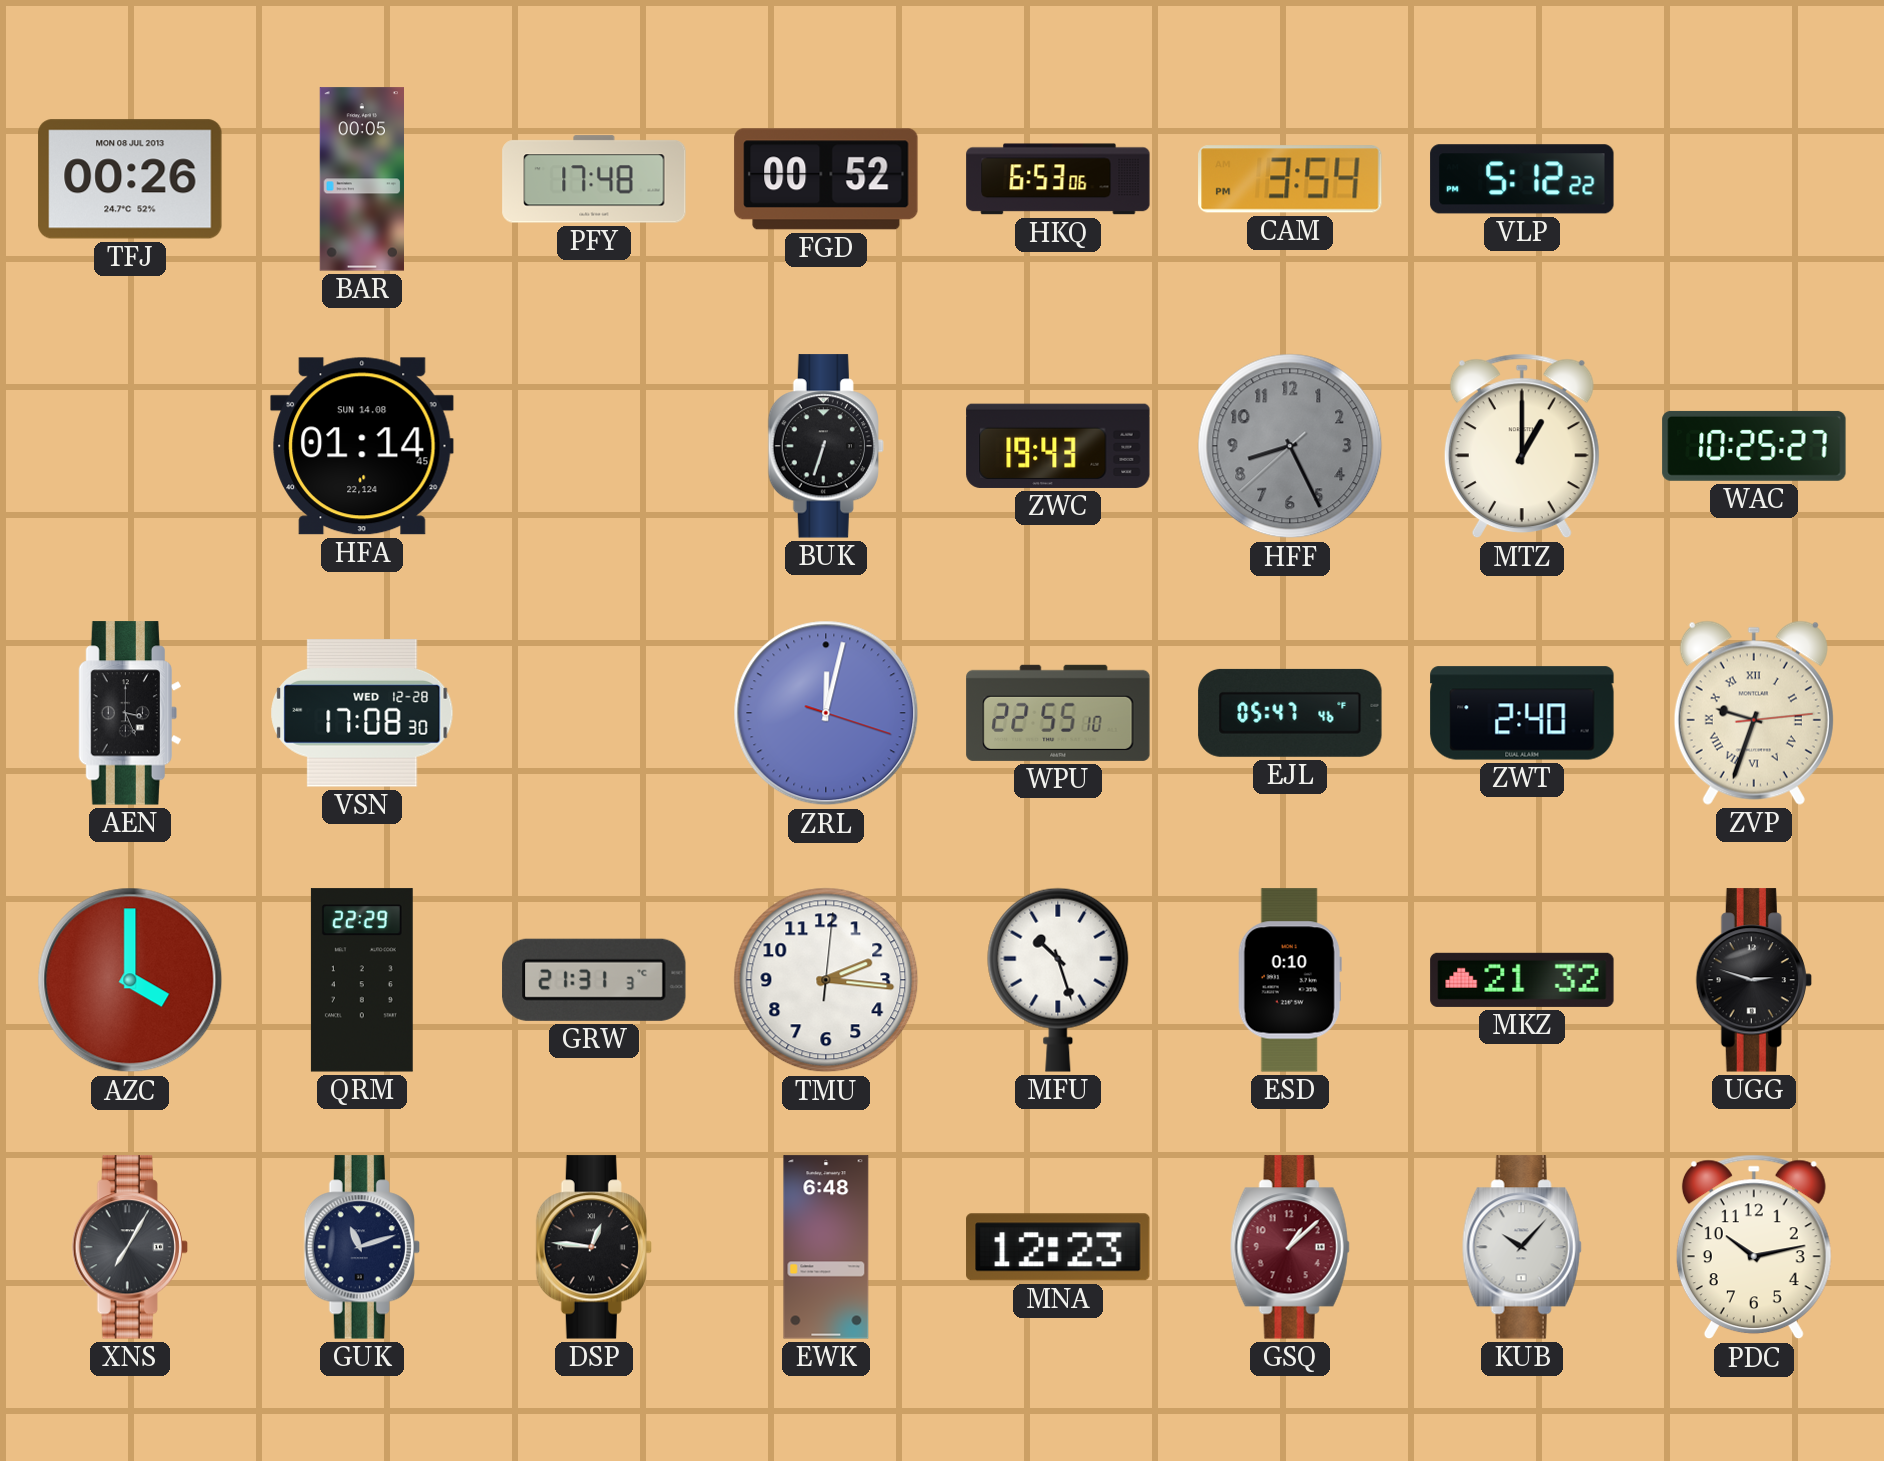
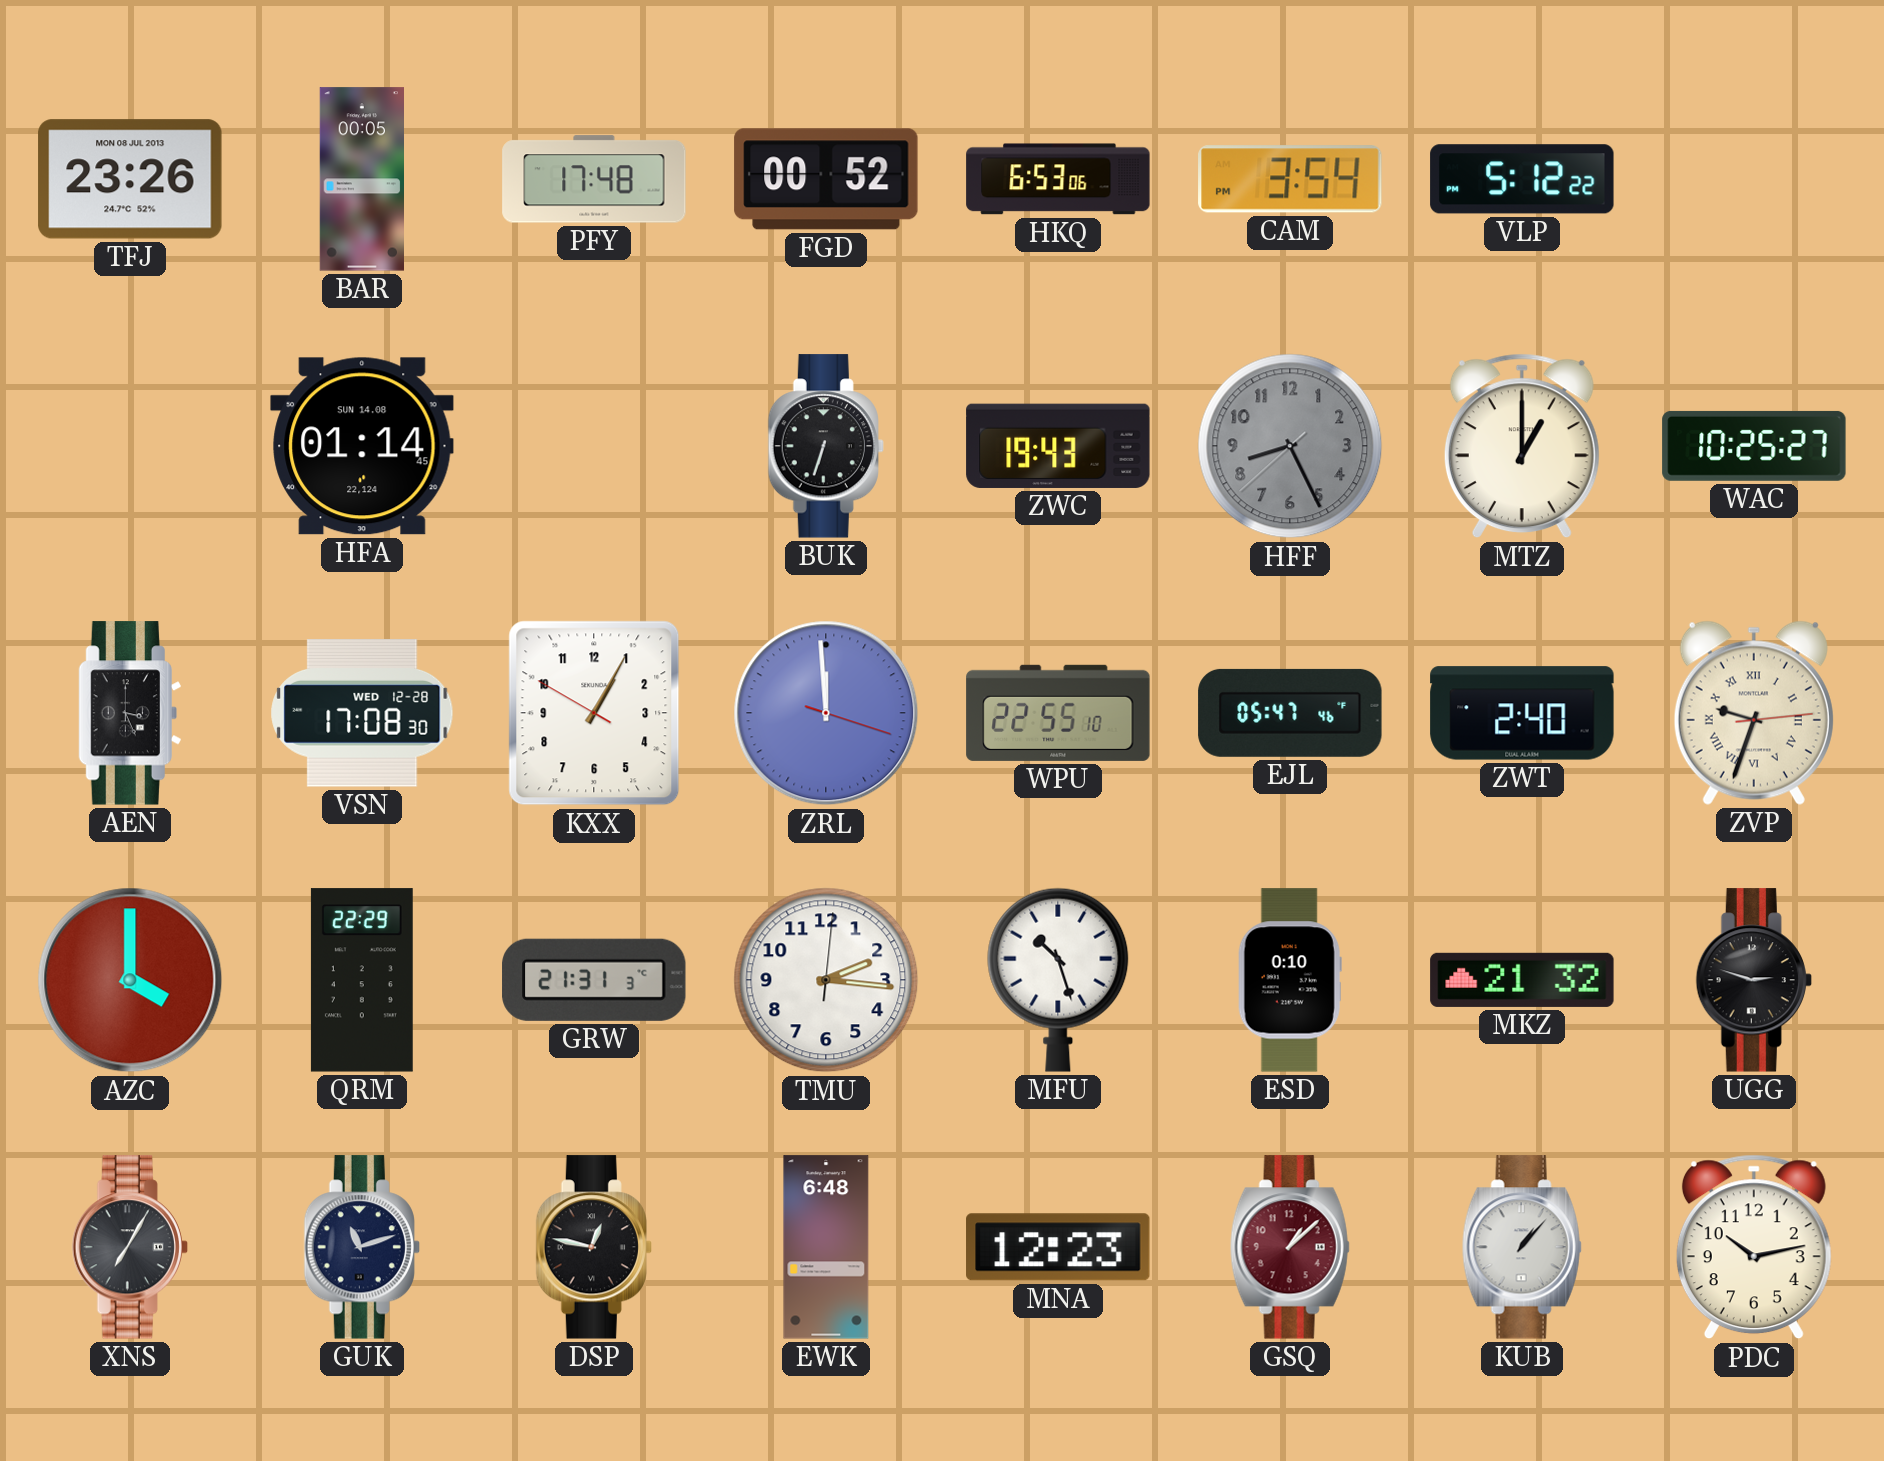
TFJ: 00:26 -> 23:26
KXX: none -> 1:04
ZRL: 12:02 -> 11:59
DSP: 12:46 -> 12:47
KUB: 10:07 -> 1:07
